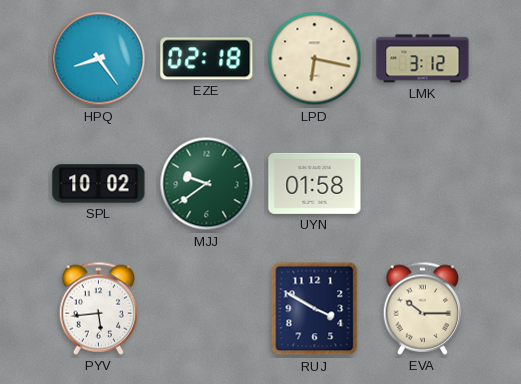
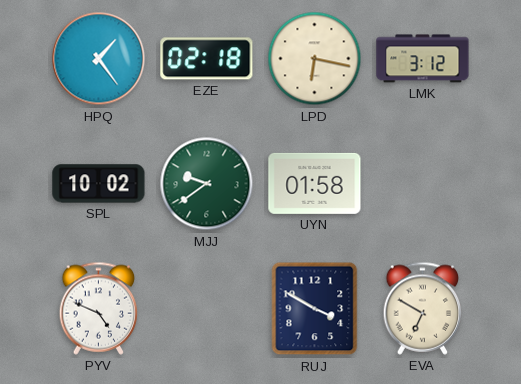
HPQ: 8:24 -> 1:24
PYV: 5:44 -> 4:49
EVA: 10:15 -> 6:50
